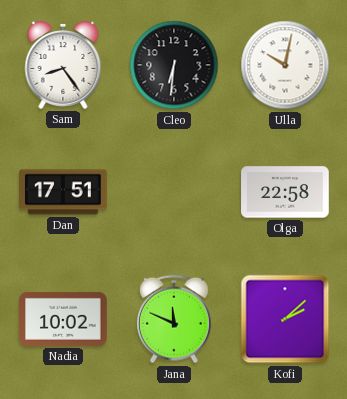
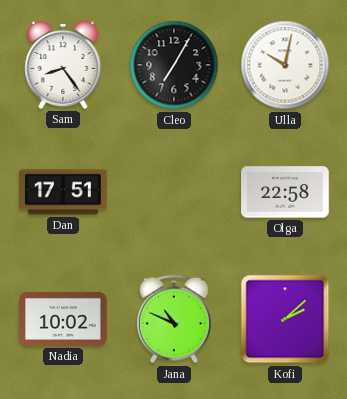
Cleo: 6:31 -> 7:05
Jana: 11:49 -> 10:49
